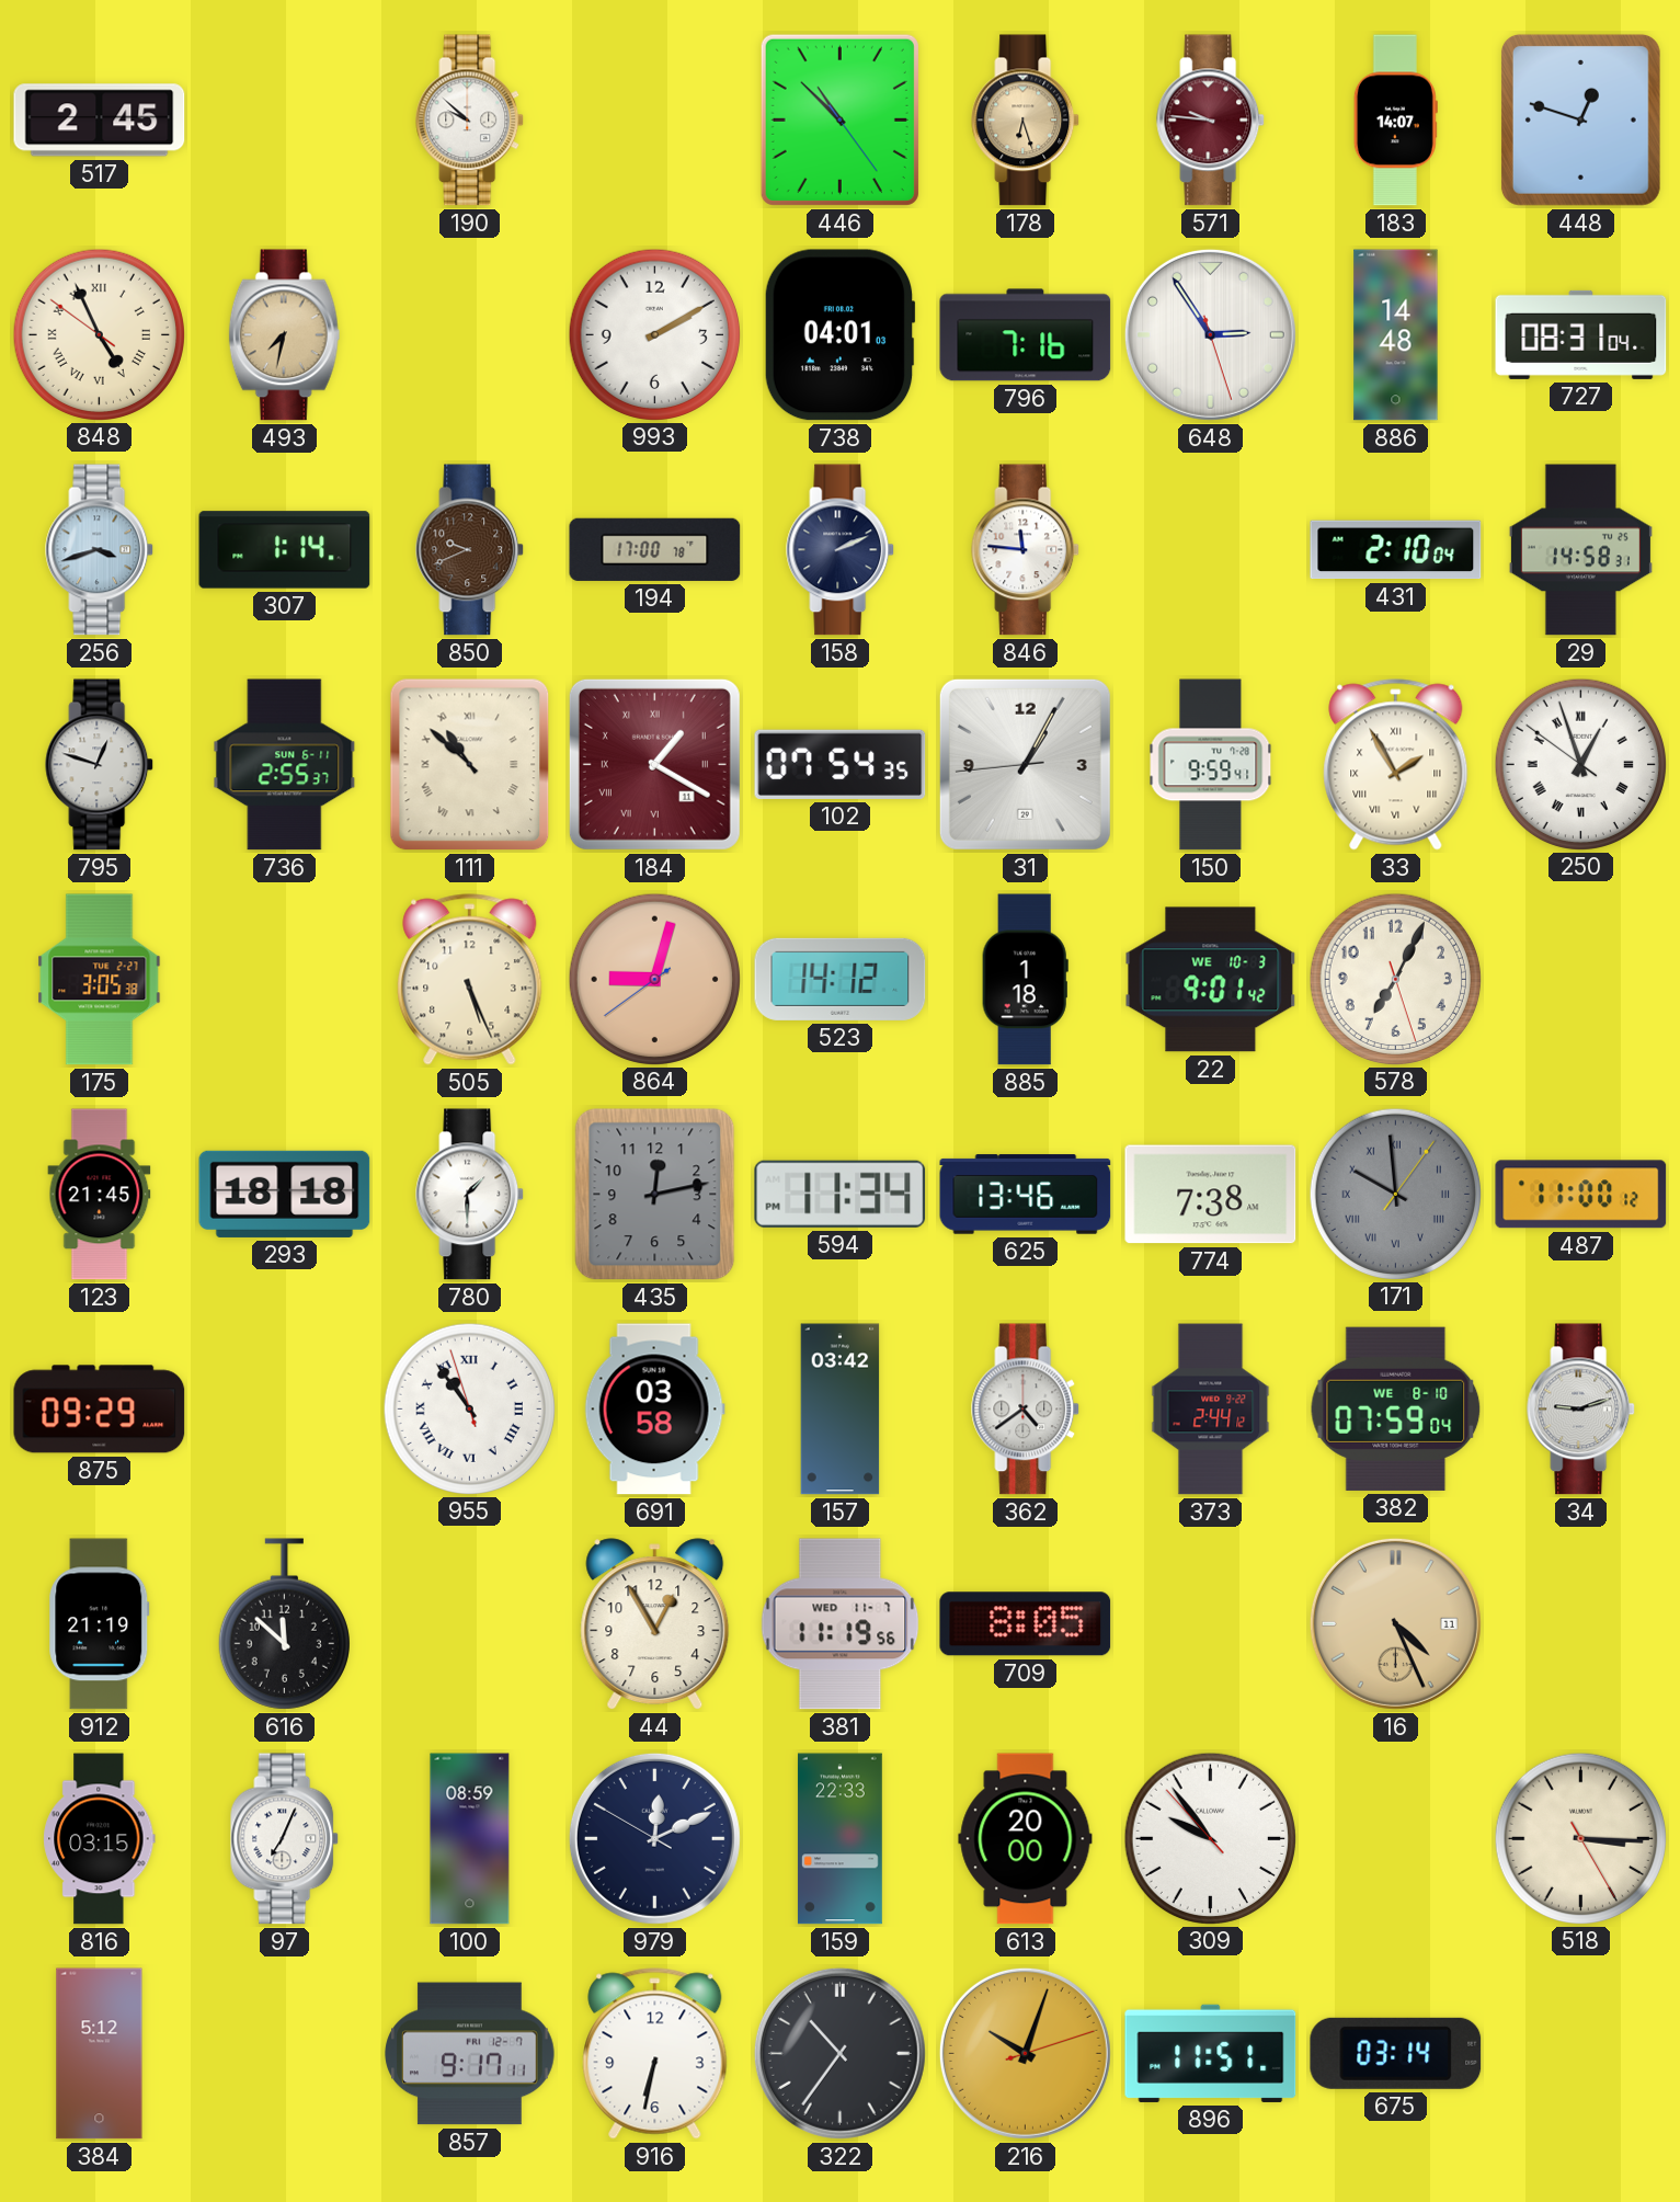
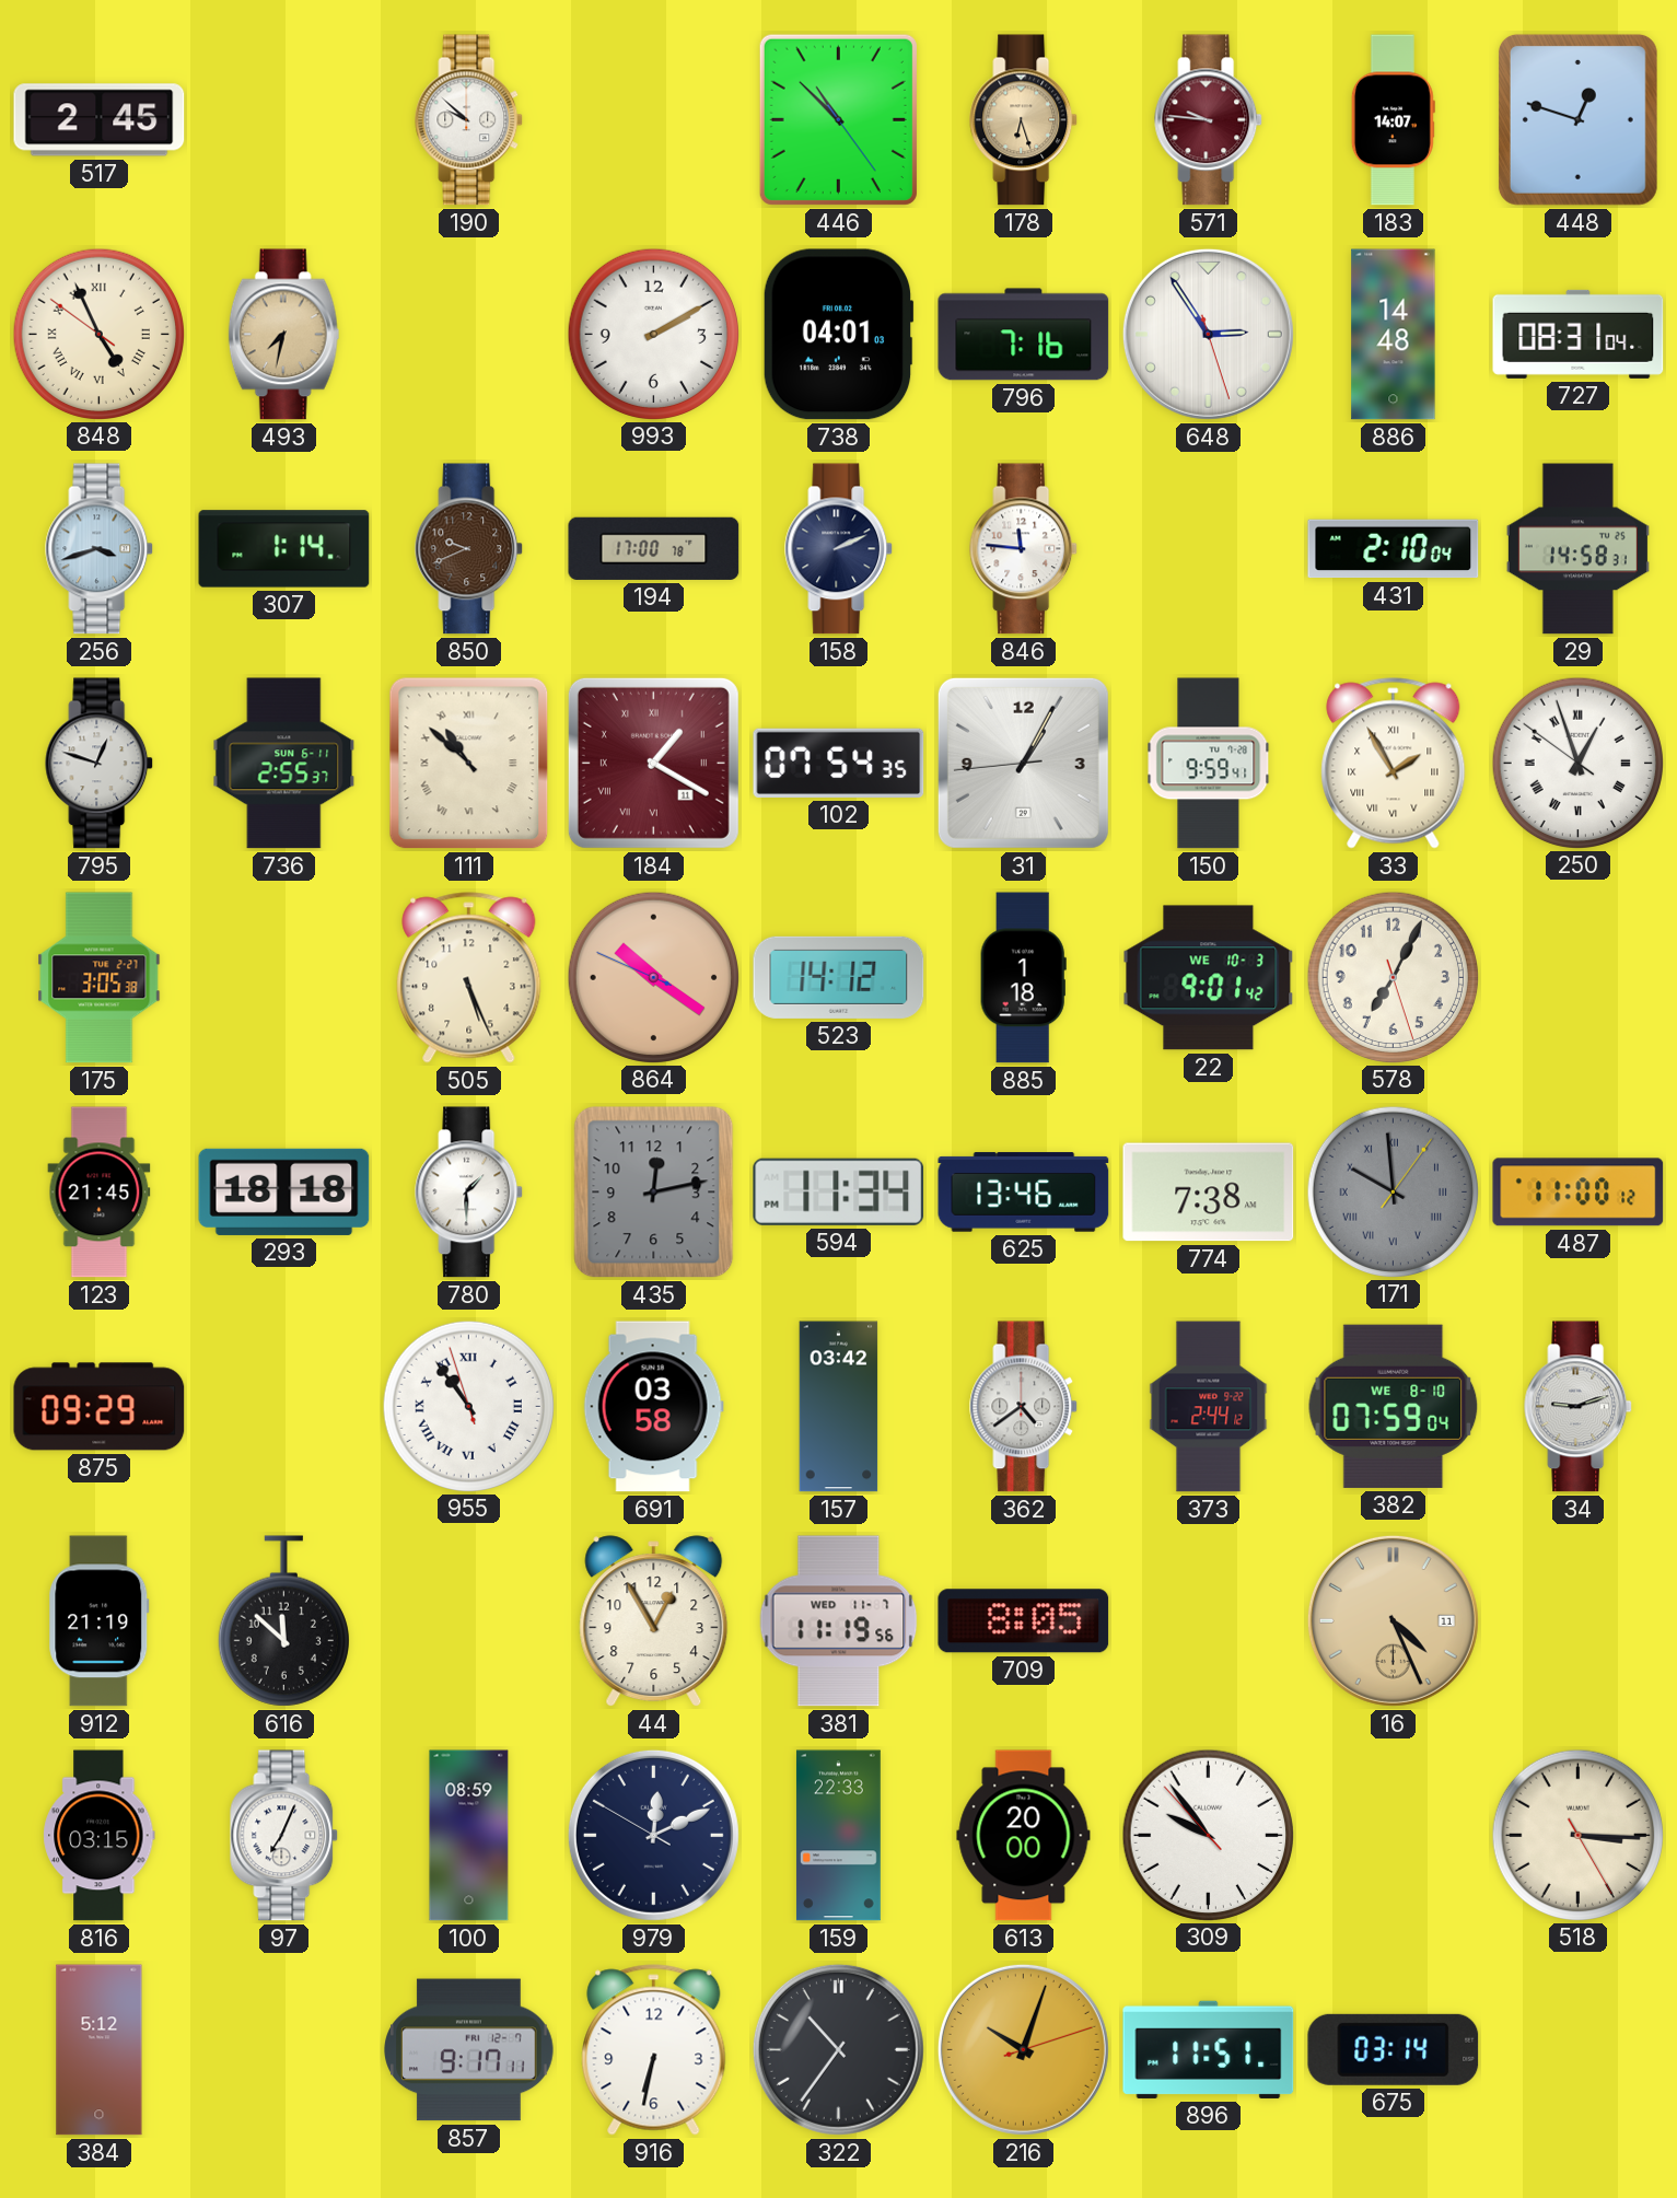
864: 9:02 -> 10:20
